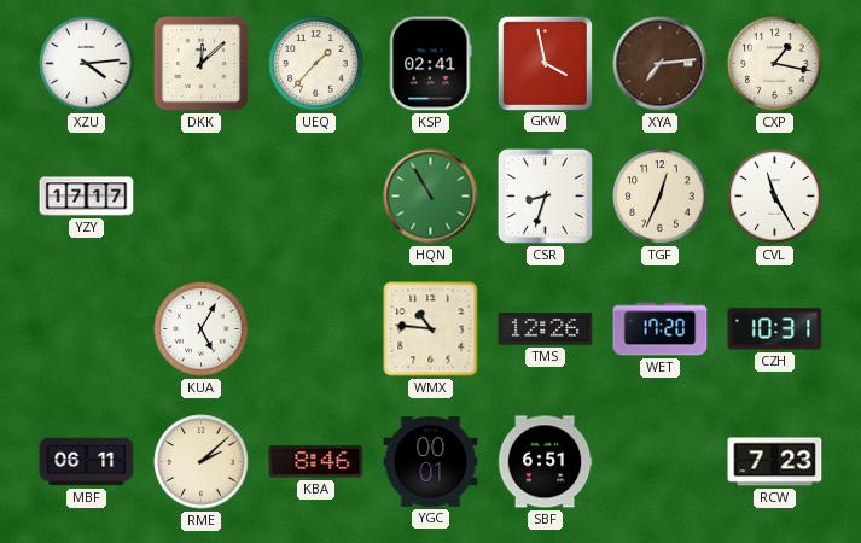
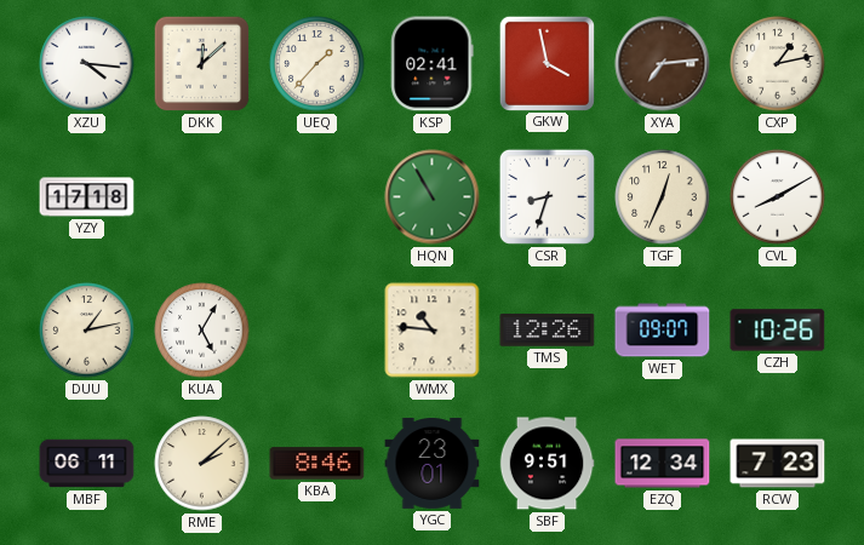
XZU: 4:14 -> 4:16
CXP: 1:17 -> 1:13
YZY: 17:17 -> 17:18
CVL: 11:25 -> 8:10
DUU: none -> 1:13
WET: 17:20 -> 09:07
CZH: 10:31 -> 10:26
YGC: 00:01 -> 23:01
SBF: 6:51 -> 9:51
EZQ: none -> 12:34
